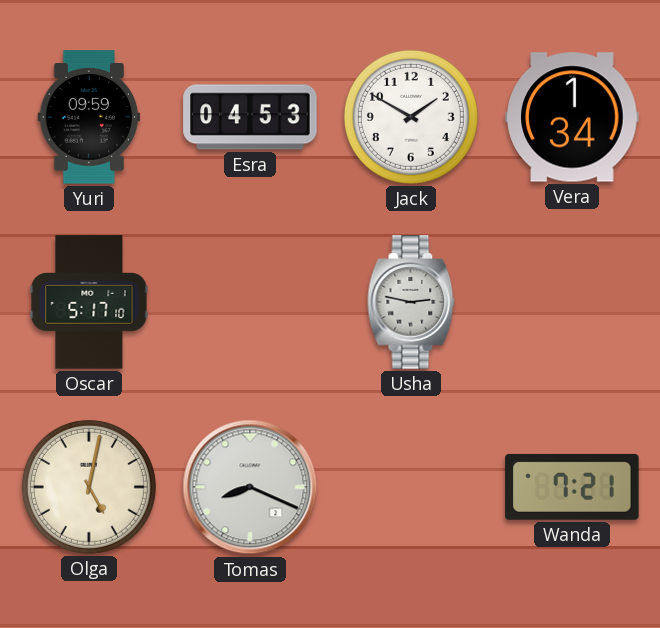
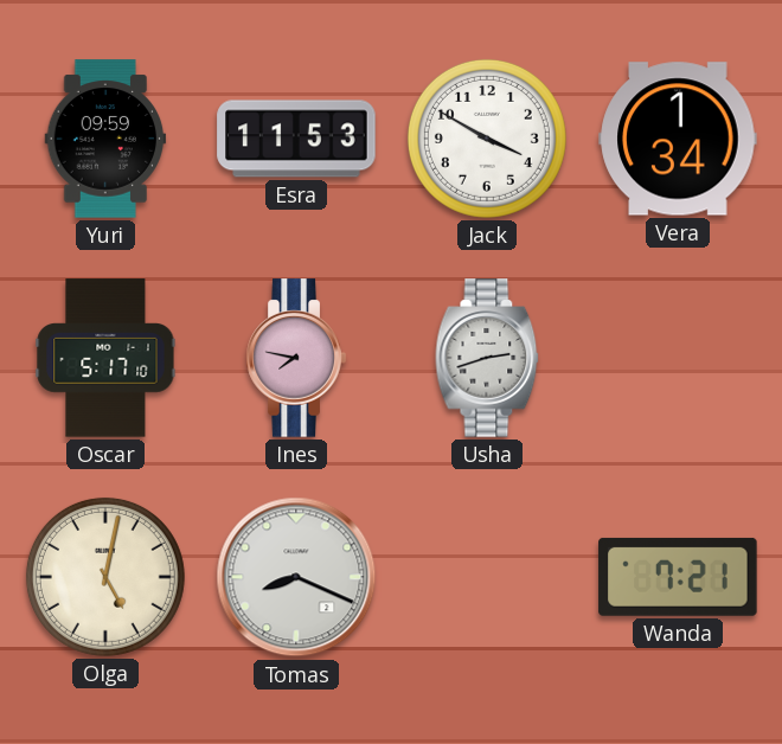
Esra: 04:53 -> 11:53
Jack: 1:50 -> 3:50
Ines: none -> 7:47
Usha: 2:47 -> 2:42
